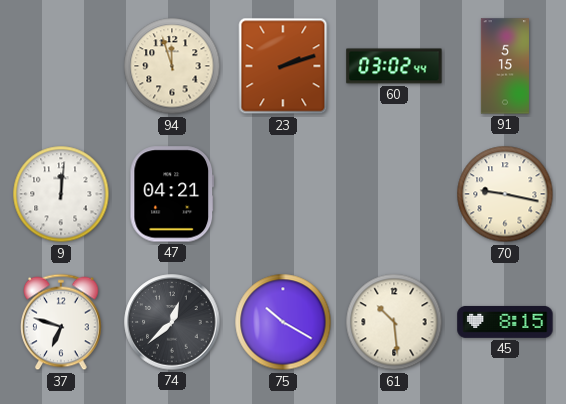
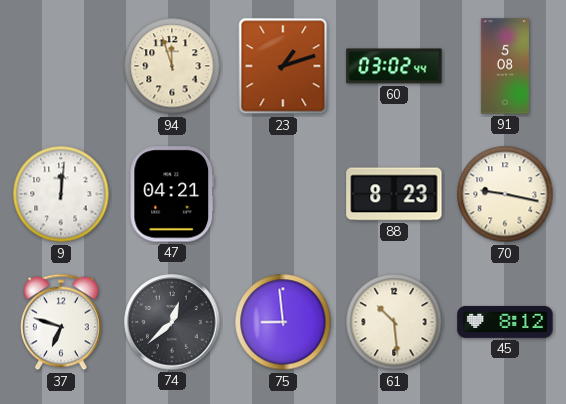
23: 2:12 -> 1:12
91: 5:15 -> 5:08
88: none -> 8:23
75: 10:20 -> 8:59
45: 8:15 -> 8:12
